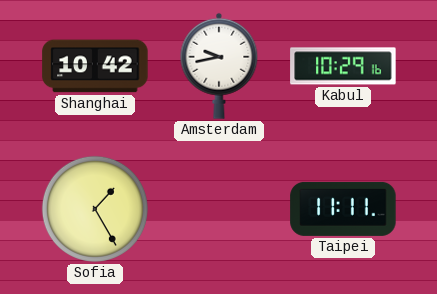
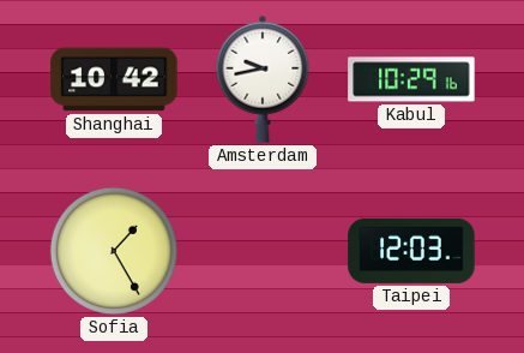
Taipei: 11:11 -> 12:03
